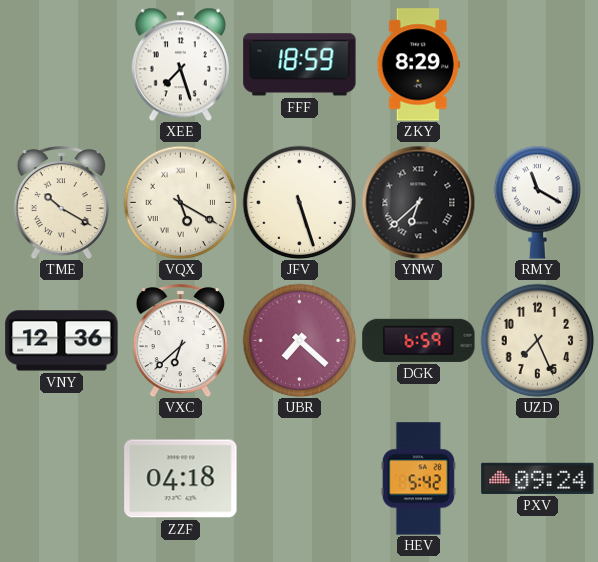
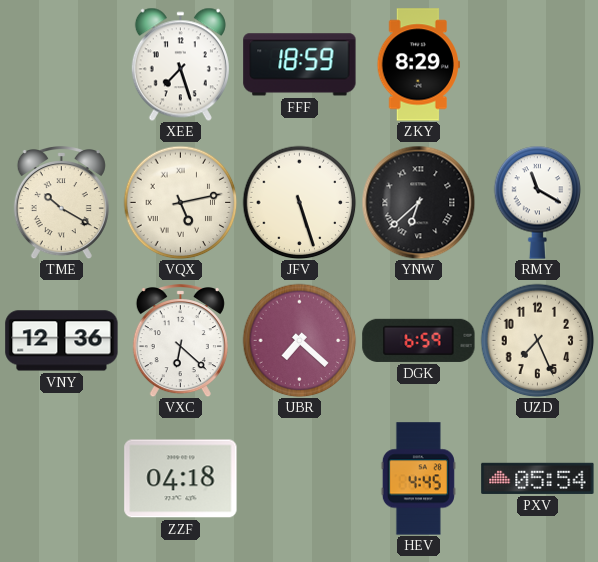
VQX: 5:20 -> 5:13
VXC: 6:38 -> 6:22
HEV: 5:42 -> 4:45
PXV: 09:24 -> 05:54
